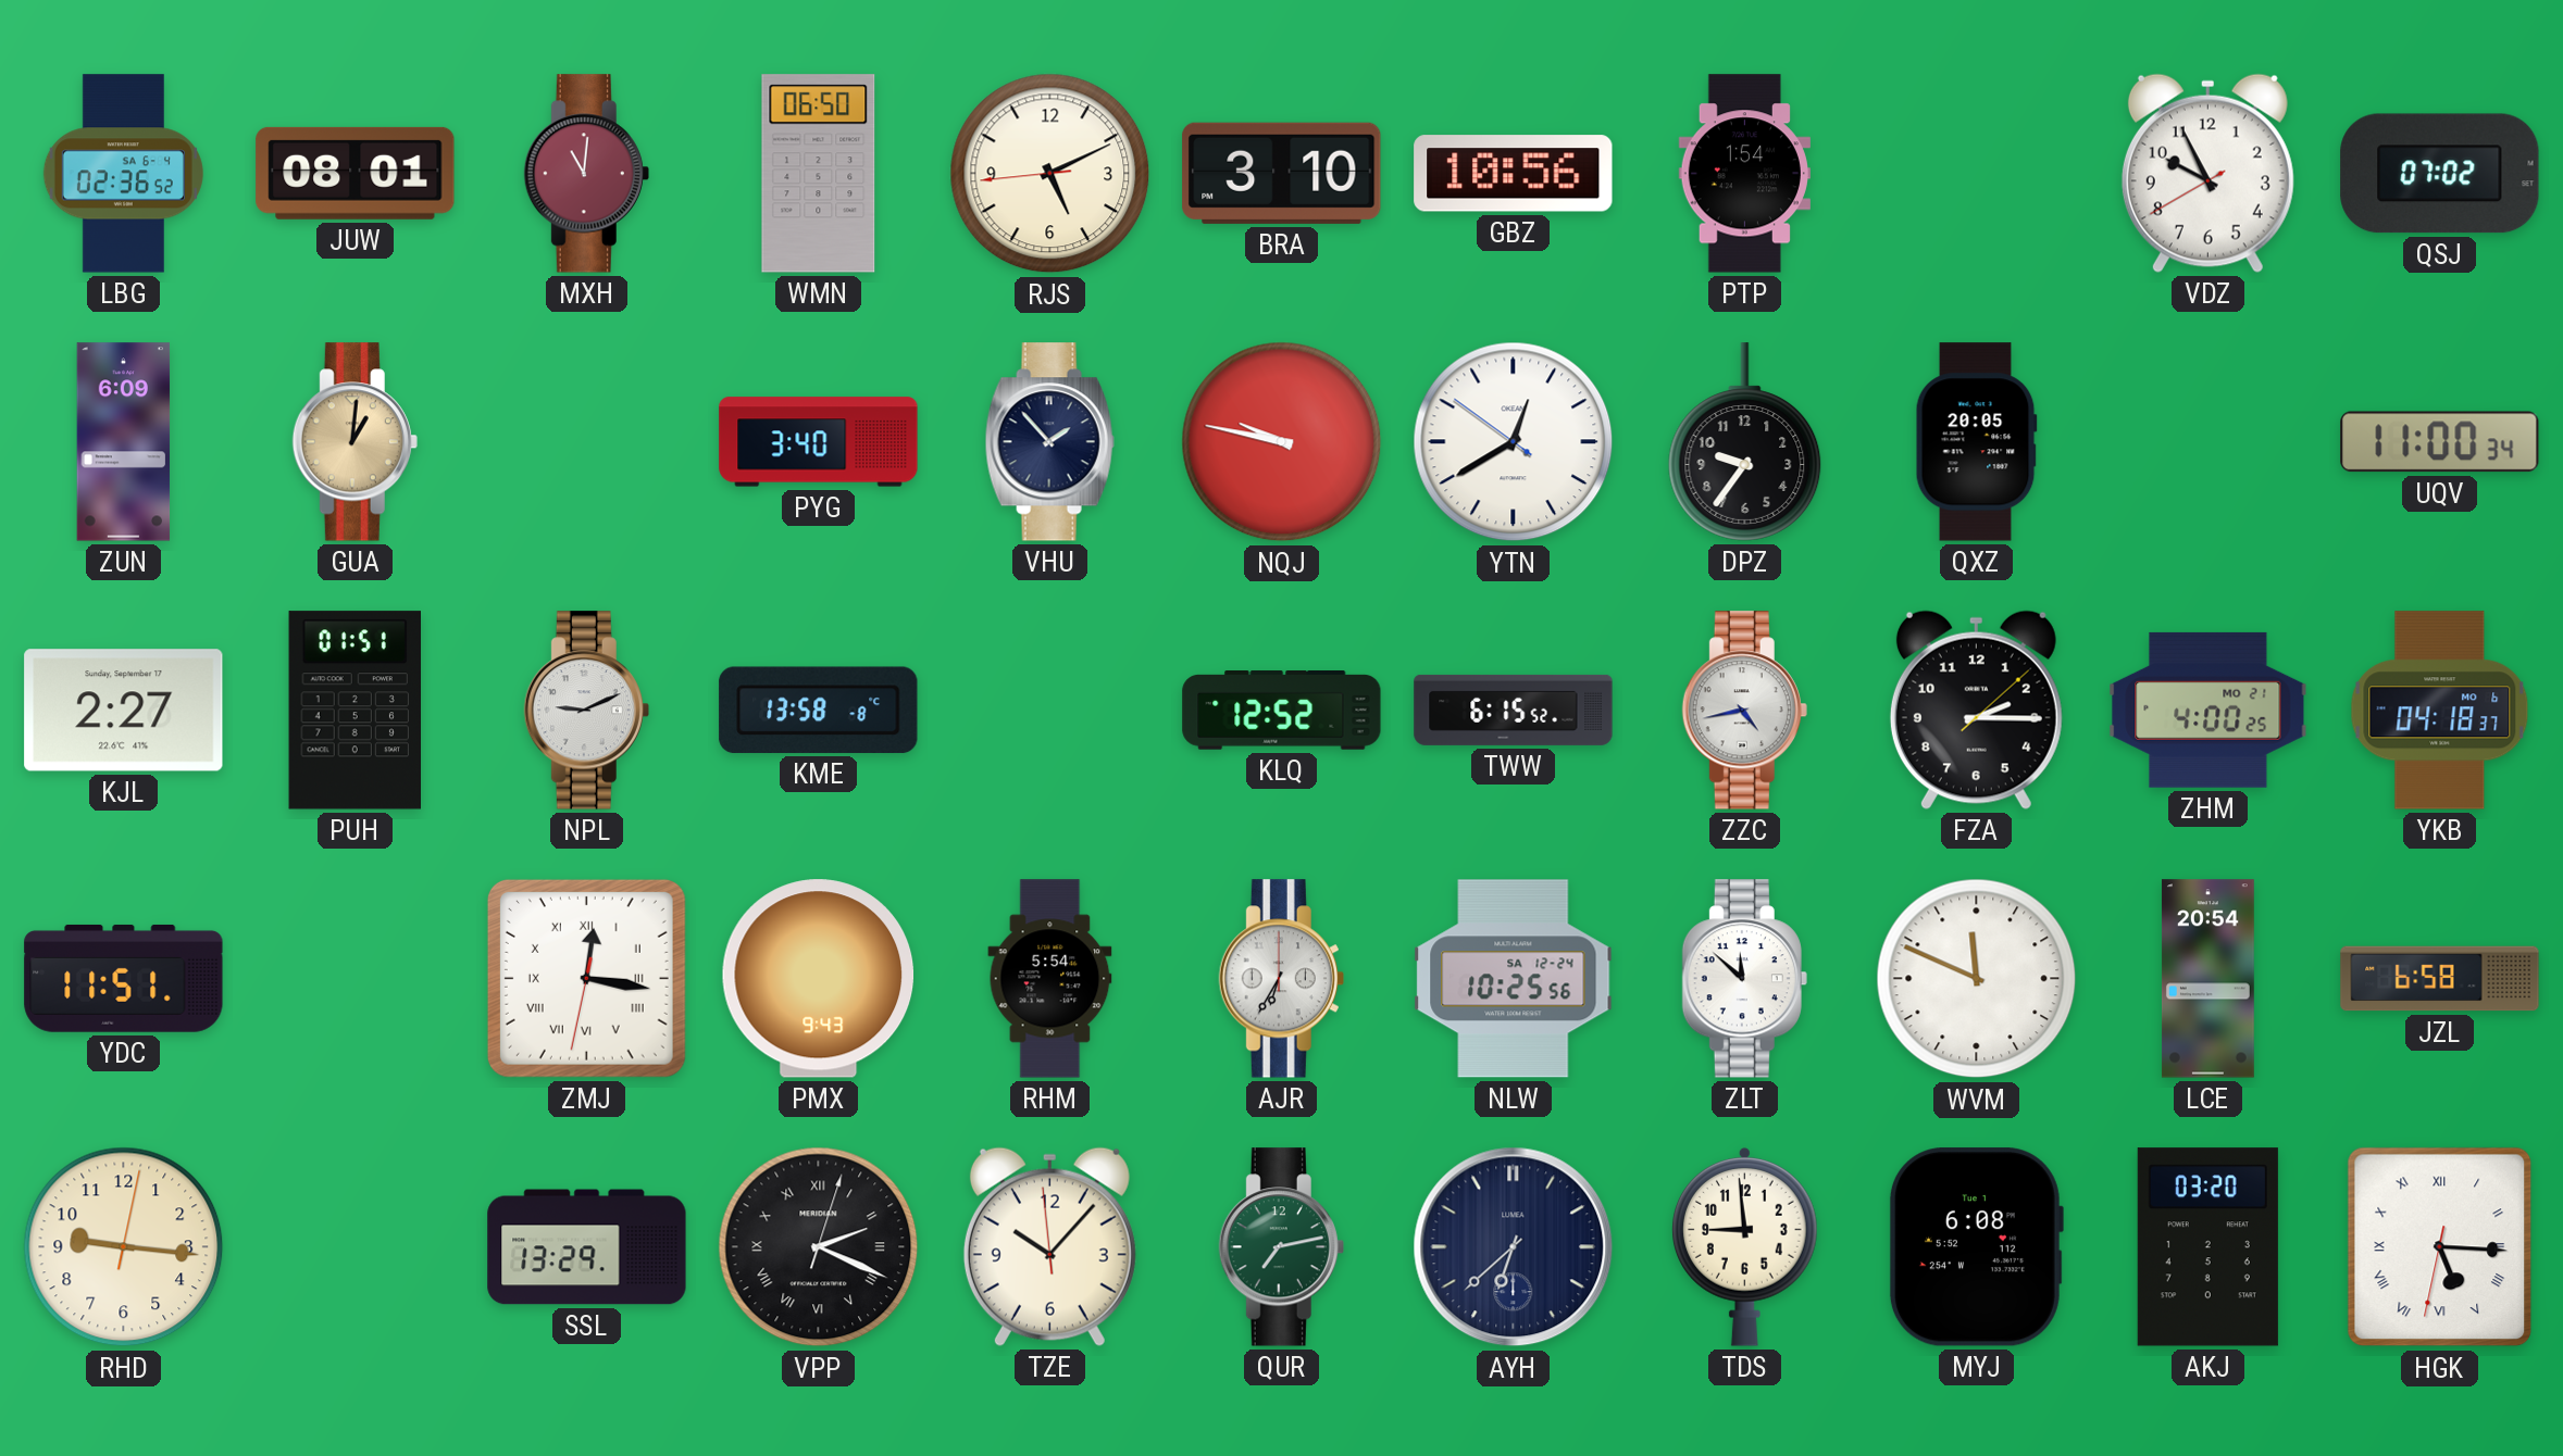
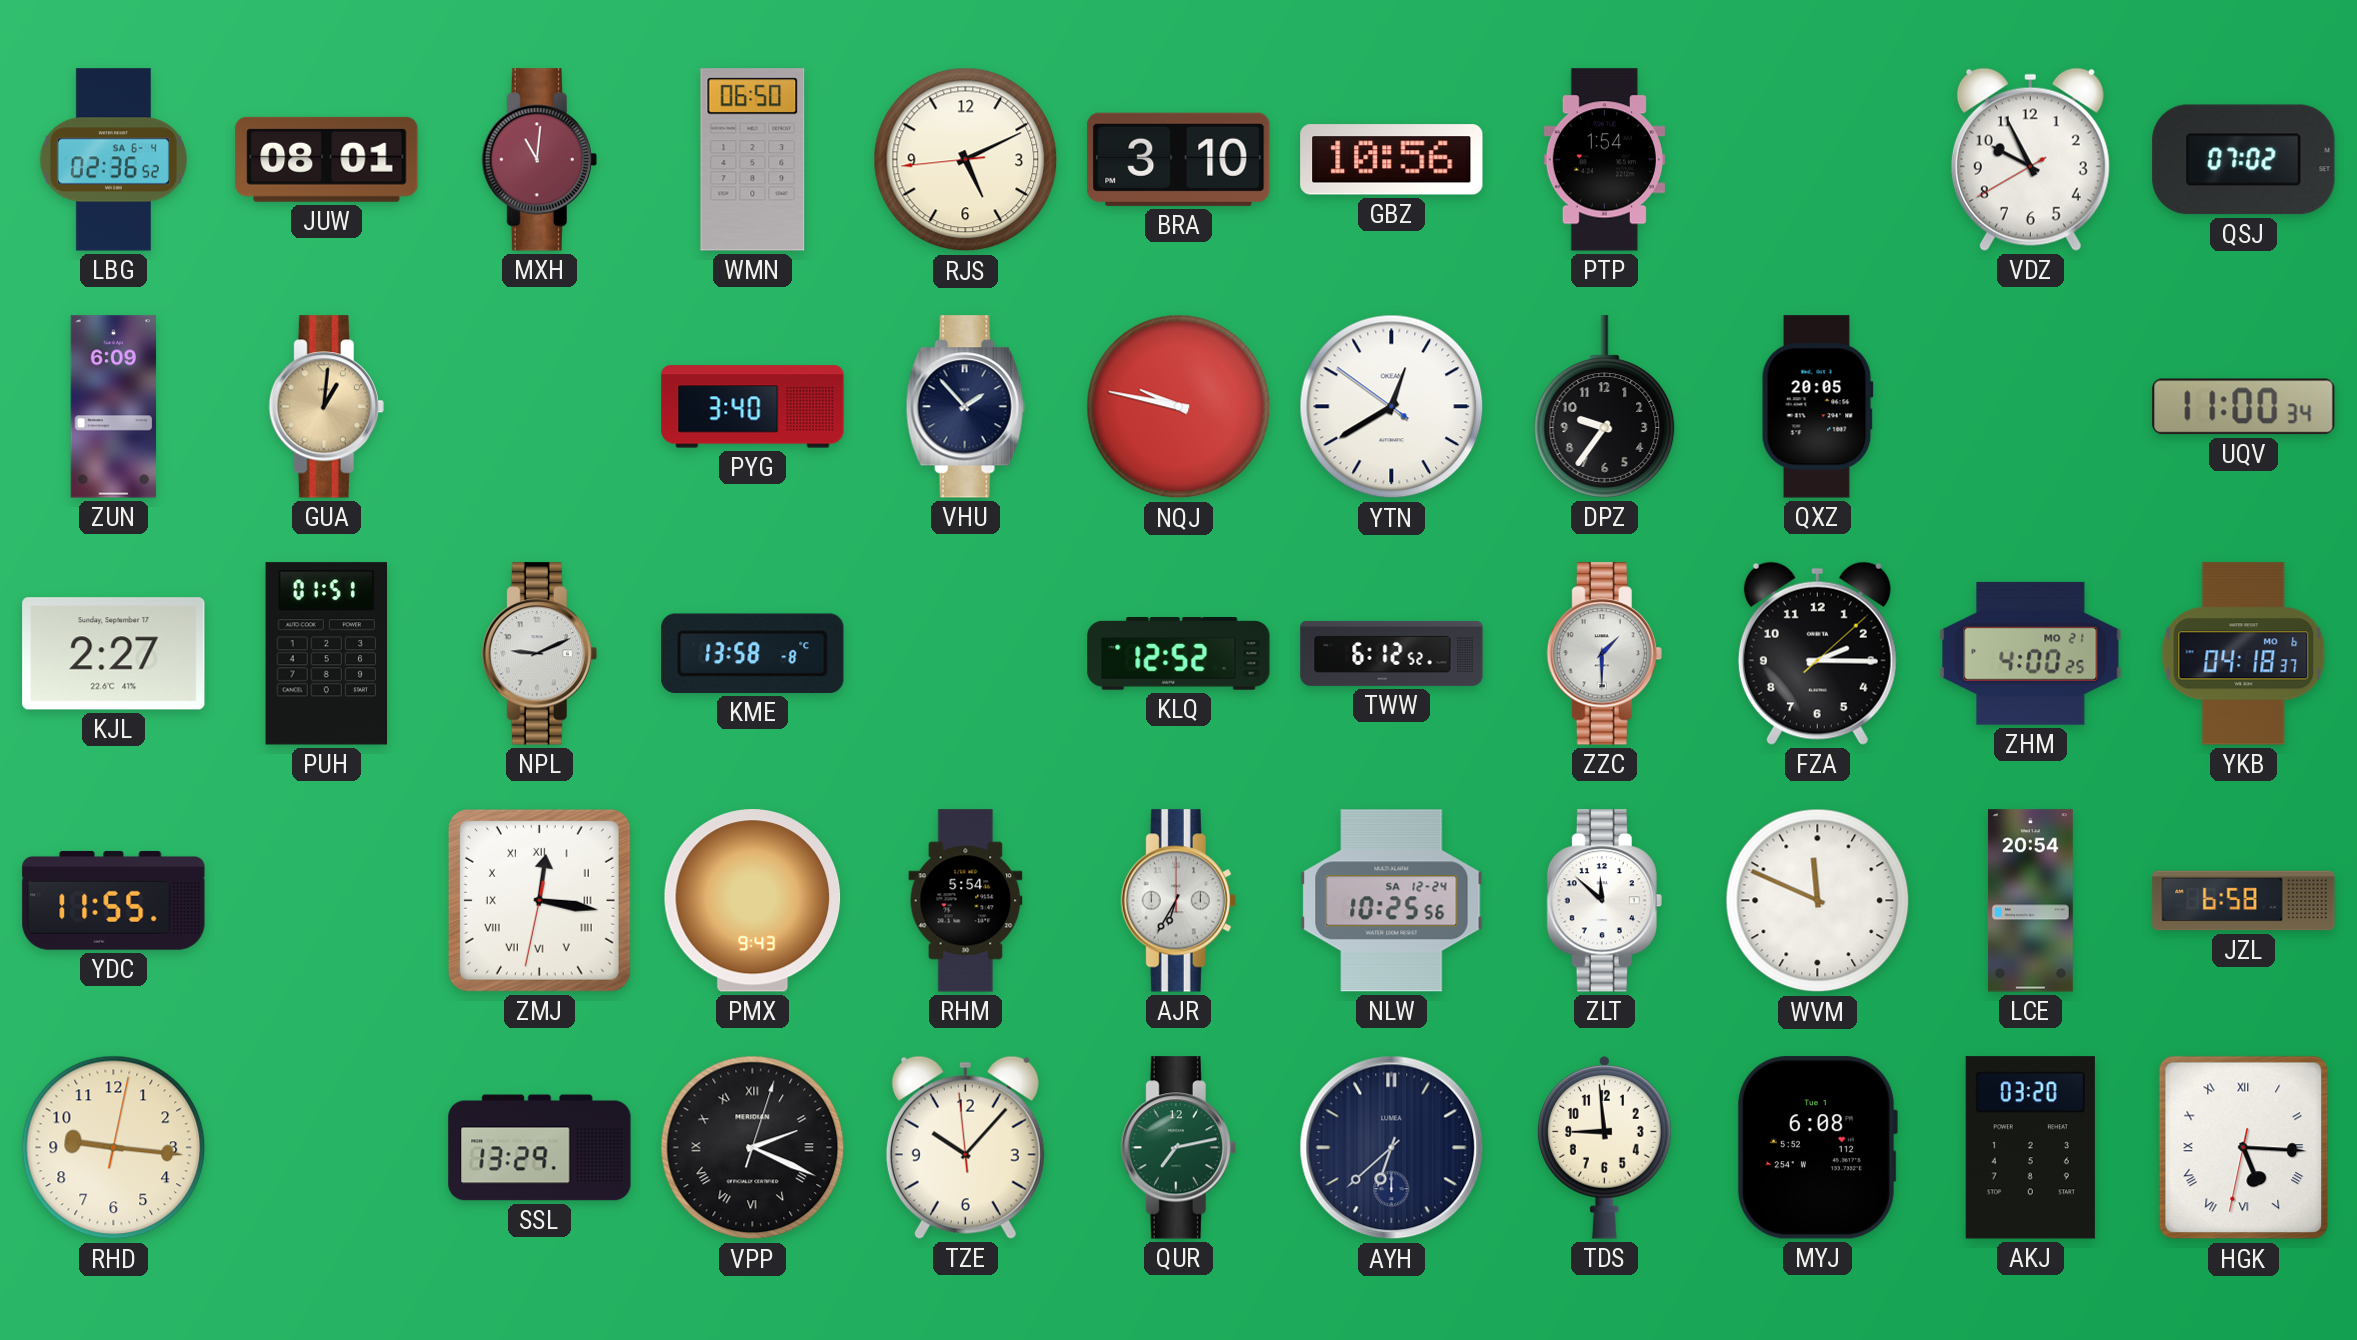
TWW: 6:15 -> 6:12
ZZC: 4:43 -> 1:30
YDC: 11:51 -> 11:55
